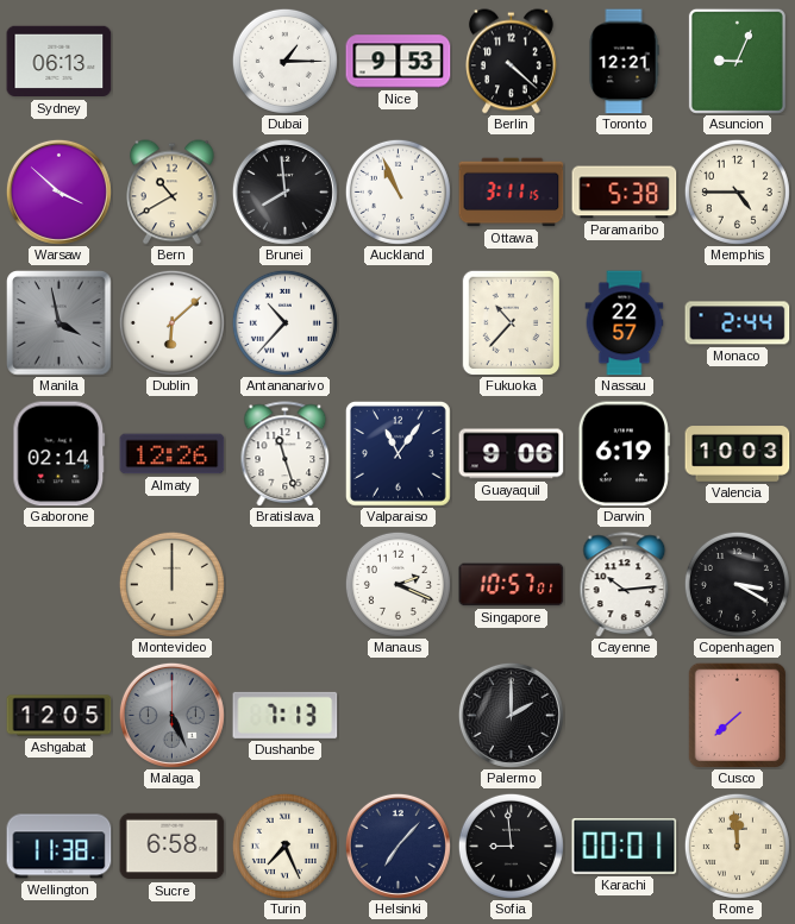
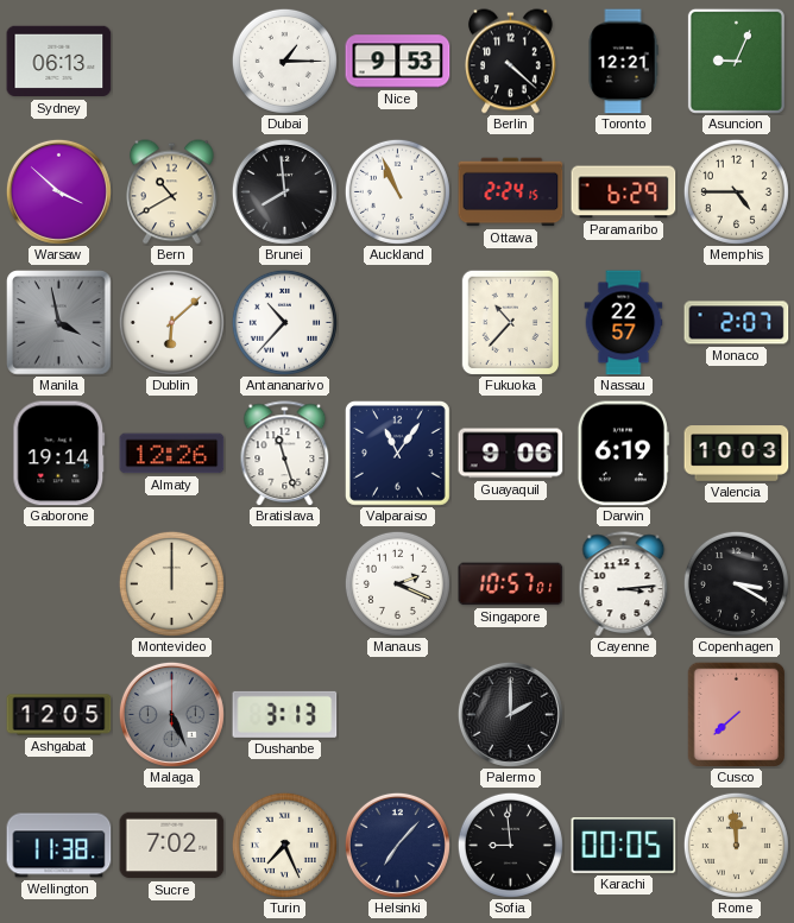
Ottawa: 3:11 -> 2:24
Paramaribo: 5:38 -> 6:29
Monaco: 2:44 -> 2:07
Gaborone: 02:14 -> 19:14
Cayenne: 10:14 -> 3:14
Dushanbe: 7:13 -> 3:13
Sucre: 6:58 -> 7:02
Karachi: 00:01 -> 00:05
